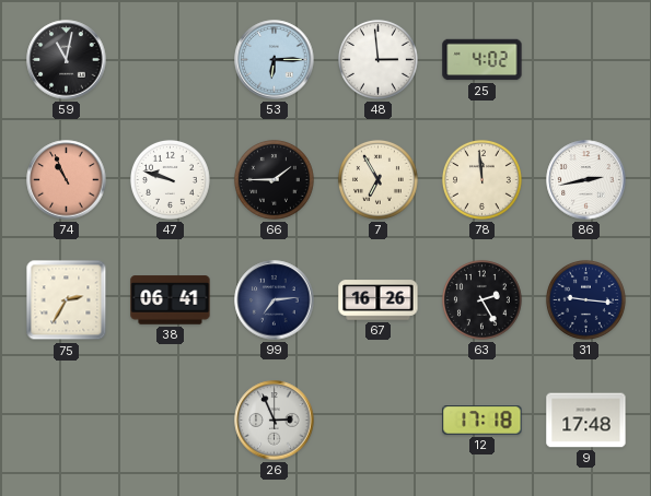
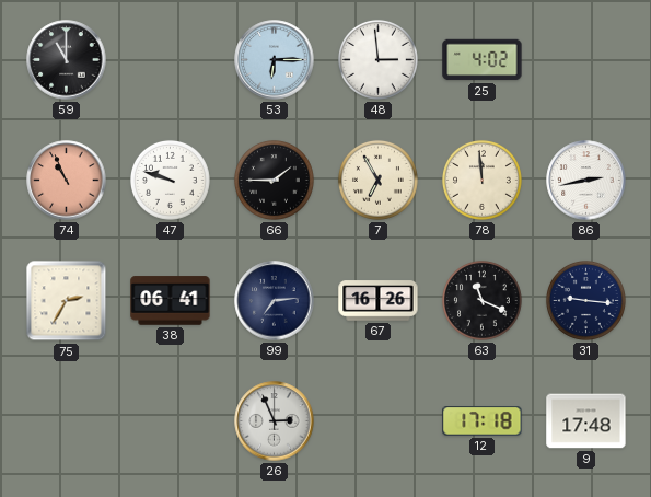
59: 11:02 -> 11:00
63: 2:25 -> 11:19
